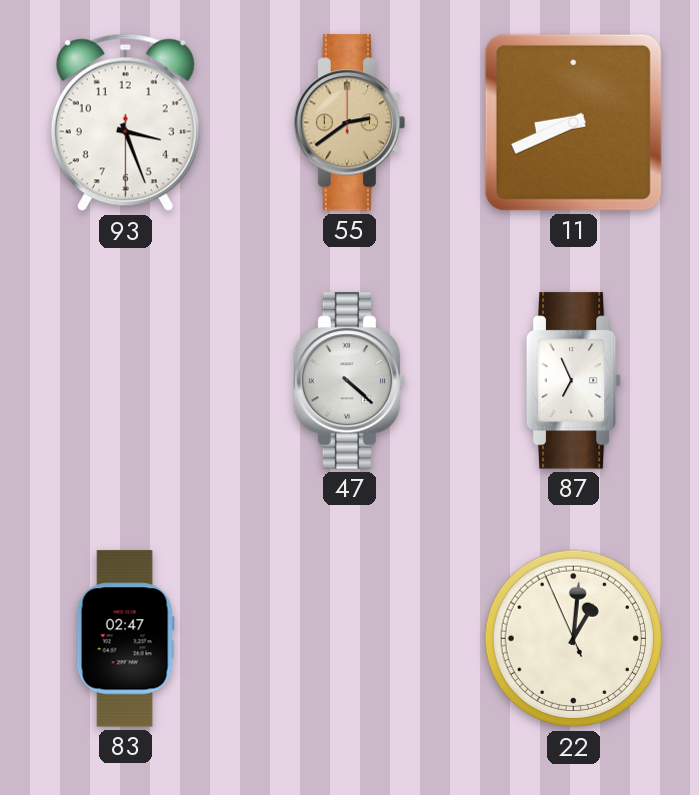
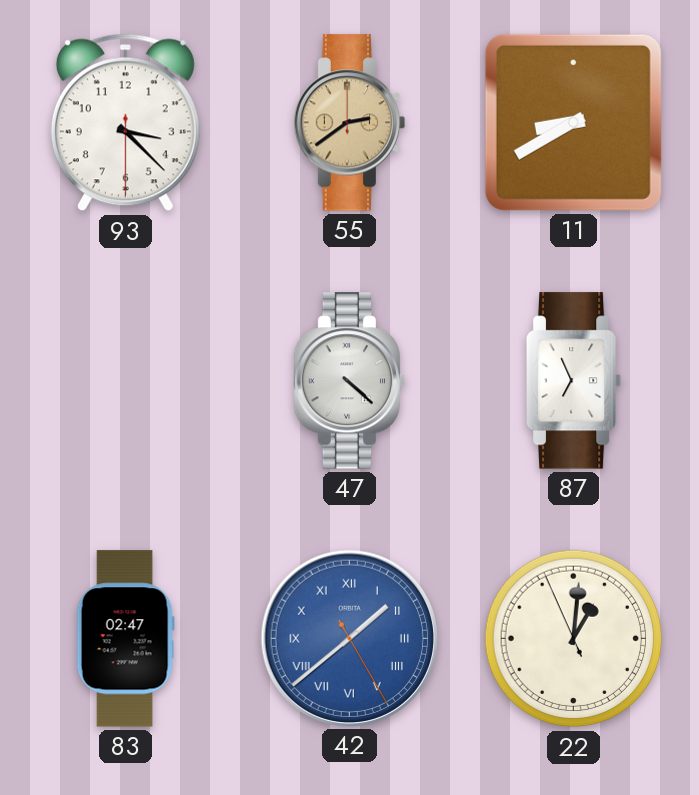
93: 3:26 -> 3:22
11: 8:41 -> 8:40
42: none -> 1:38
